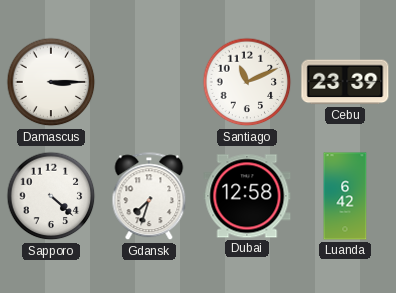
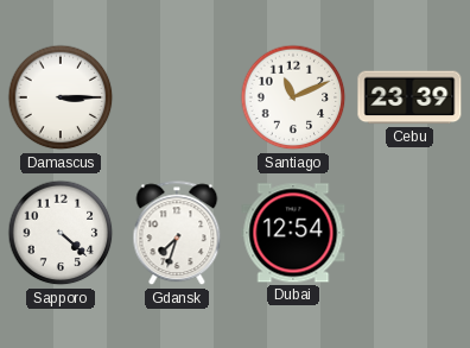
Dubai: 12:58 -> 12:54
Luanda: 6:42 -> none
